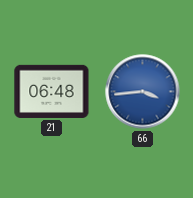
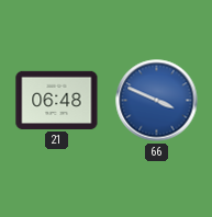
66: 3:44 -> 3:49
